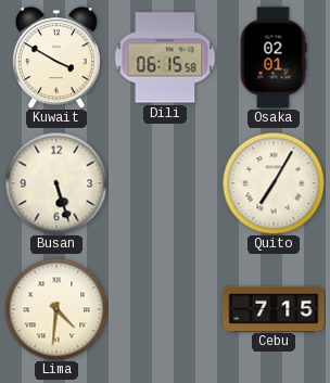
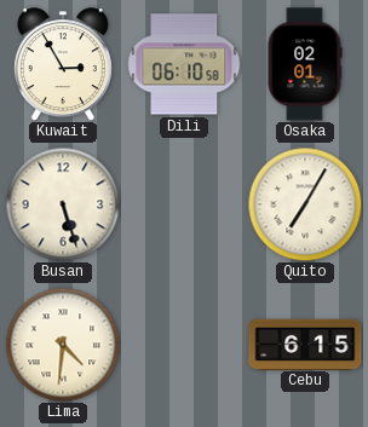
Kuwait: 3:50 -> 2:55
Dili: 06:15 -> 06:10
Cebu: 7:15 -> 6:15
